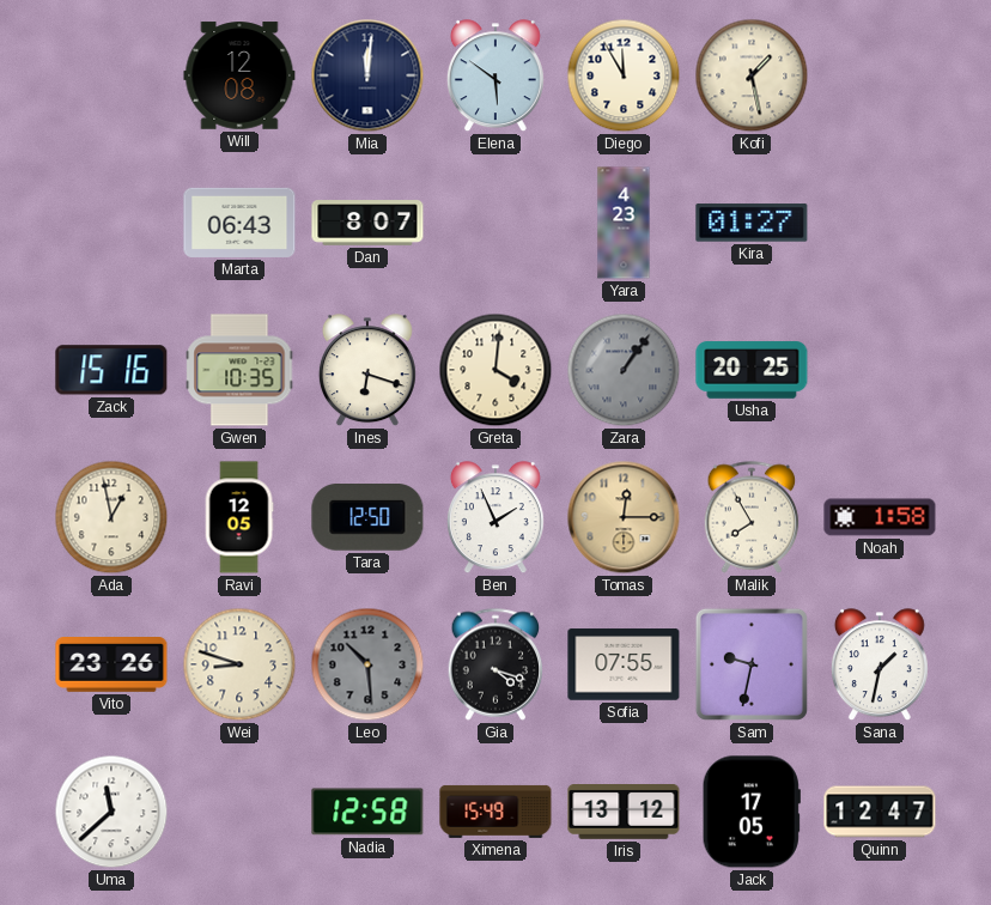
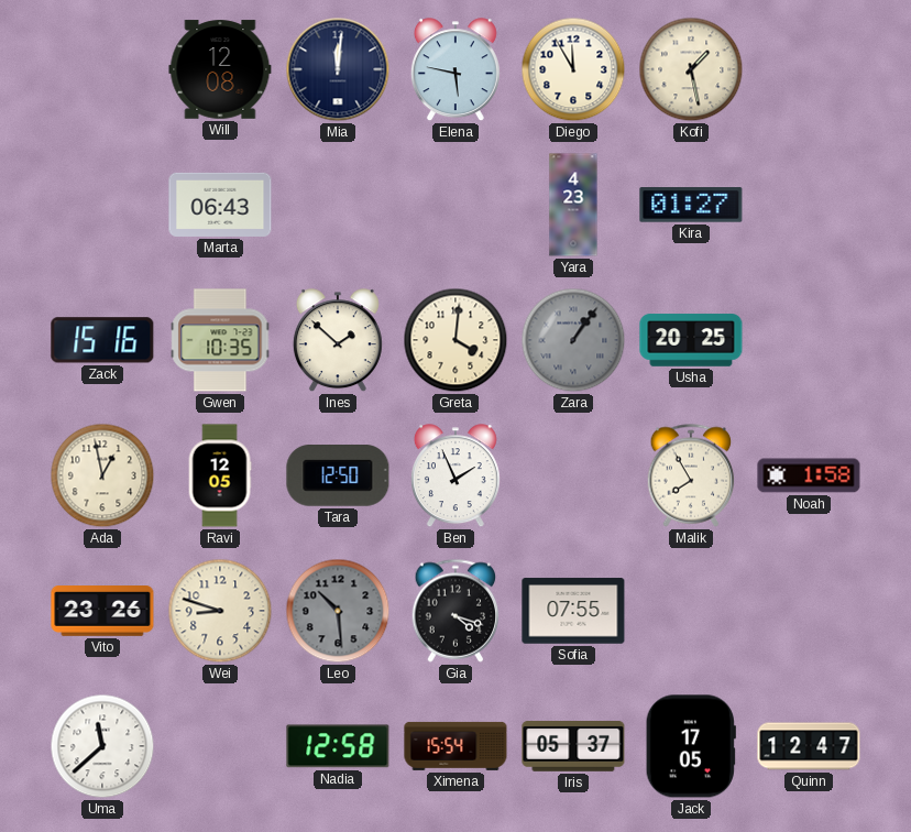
Elena: 5:51 -> 5:47
Dan: 8:07 -> none
Ines: 6:18 -> 1:52
Tomas: 12:15 -> none
Sam: 9:32 -> none
Sana: 1:32 -> none
Ximena: 15:49 -> 15:54
Iris: 13:12 -> 05:37
